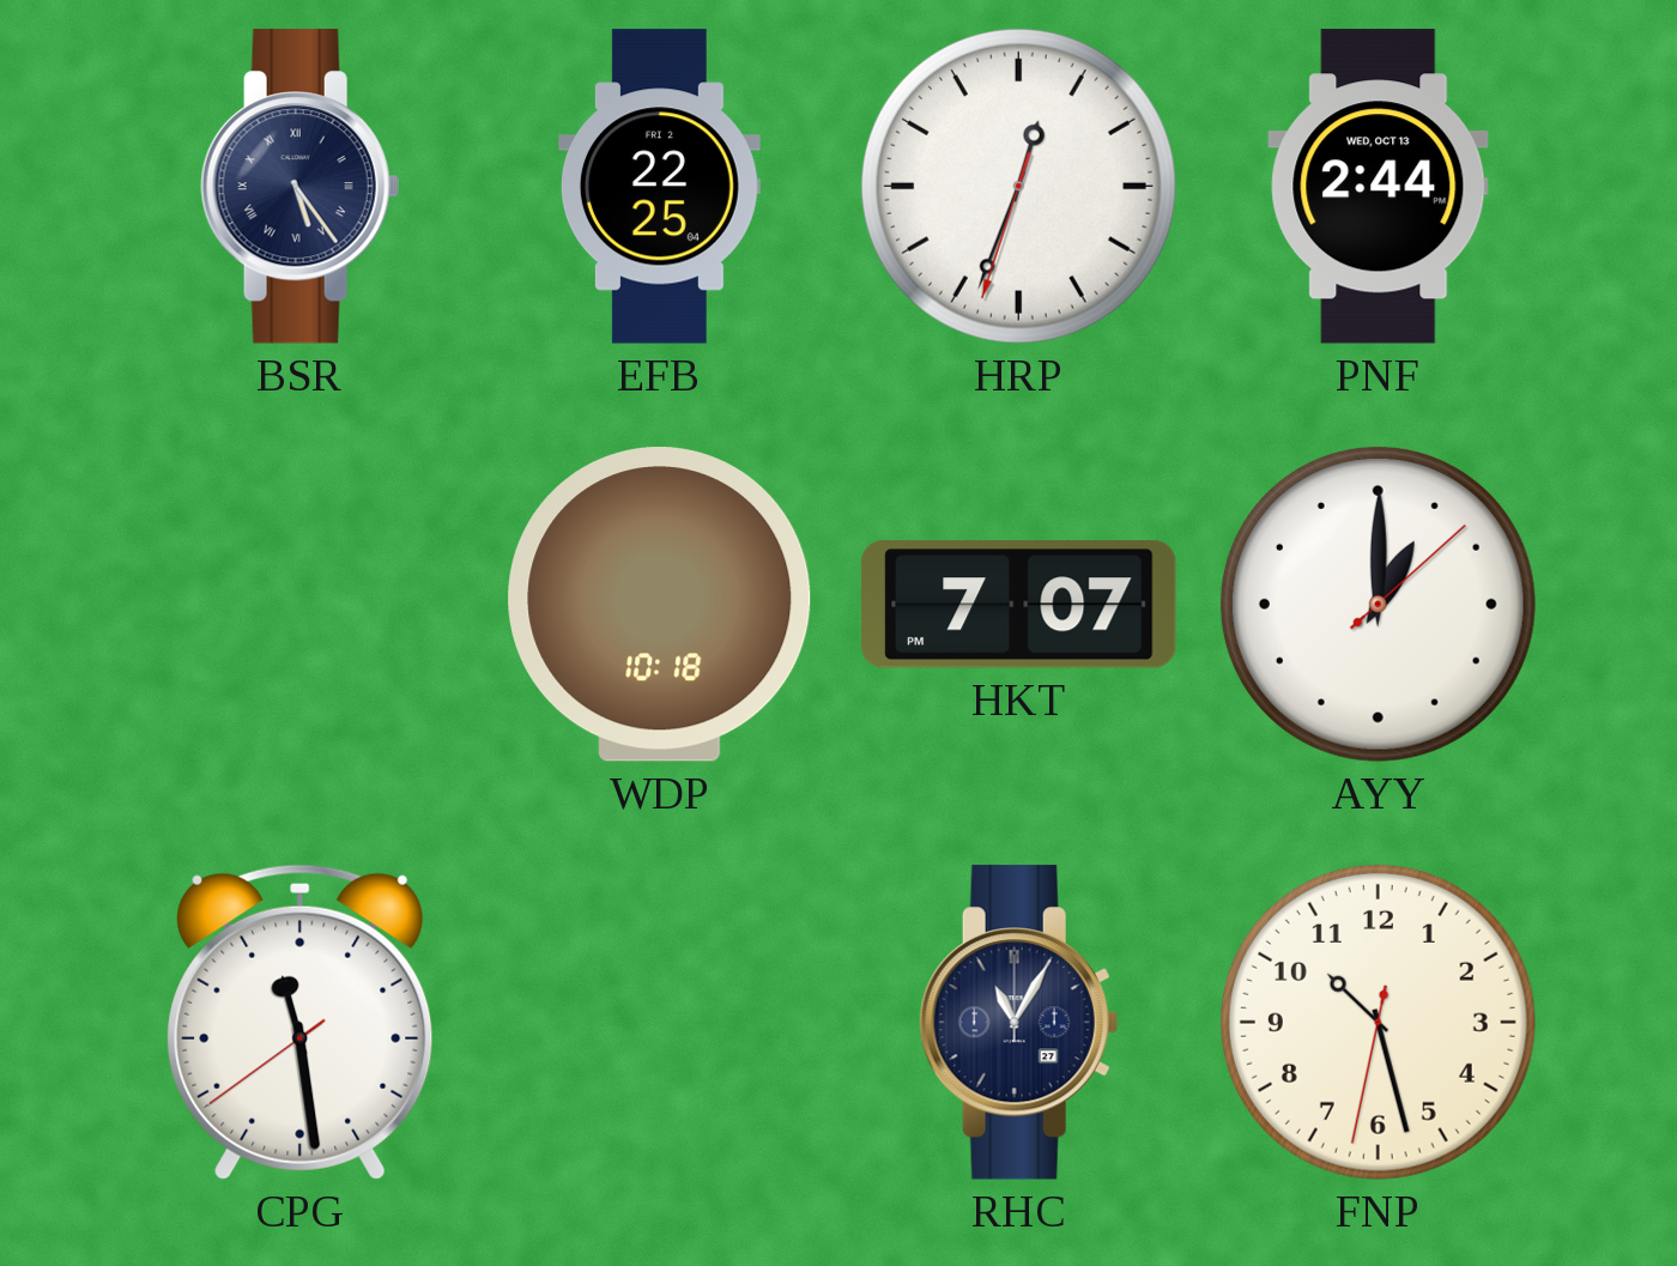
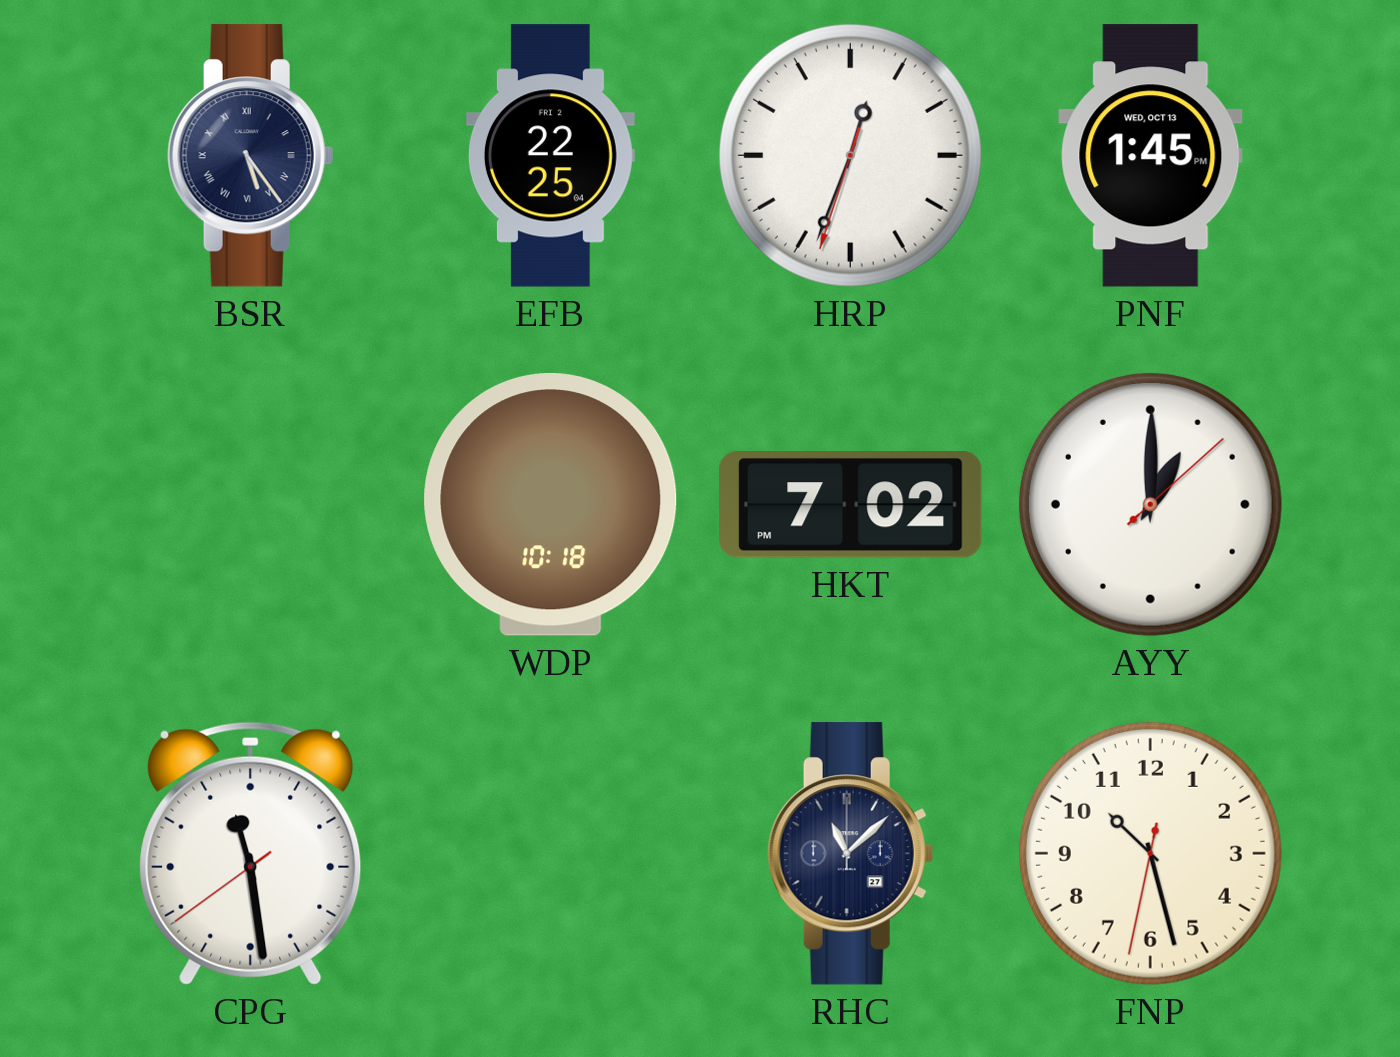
PNF: 2:44 -> 1:45
HKT: 7:07 -> 7:02
RHC: 11:05 -> 11:08
